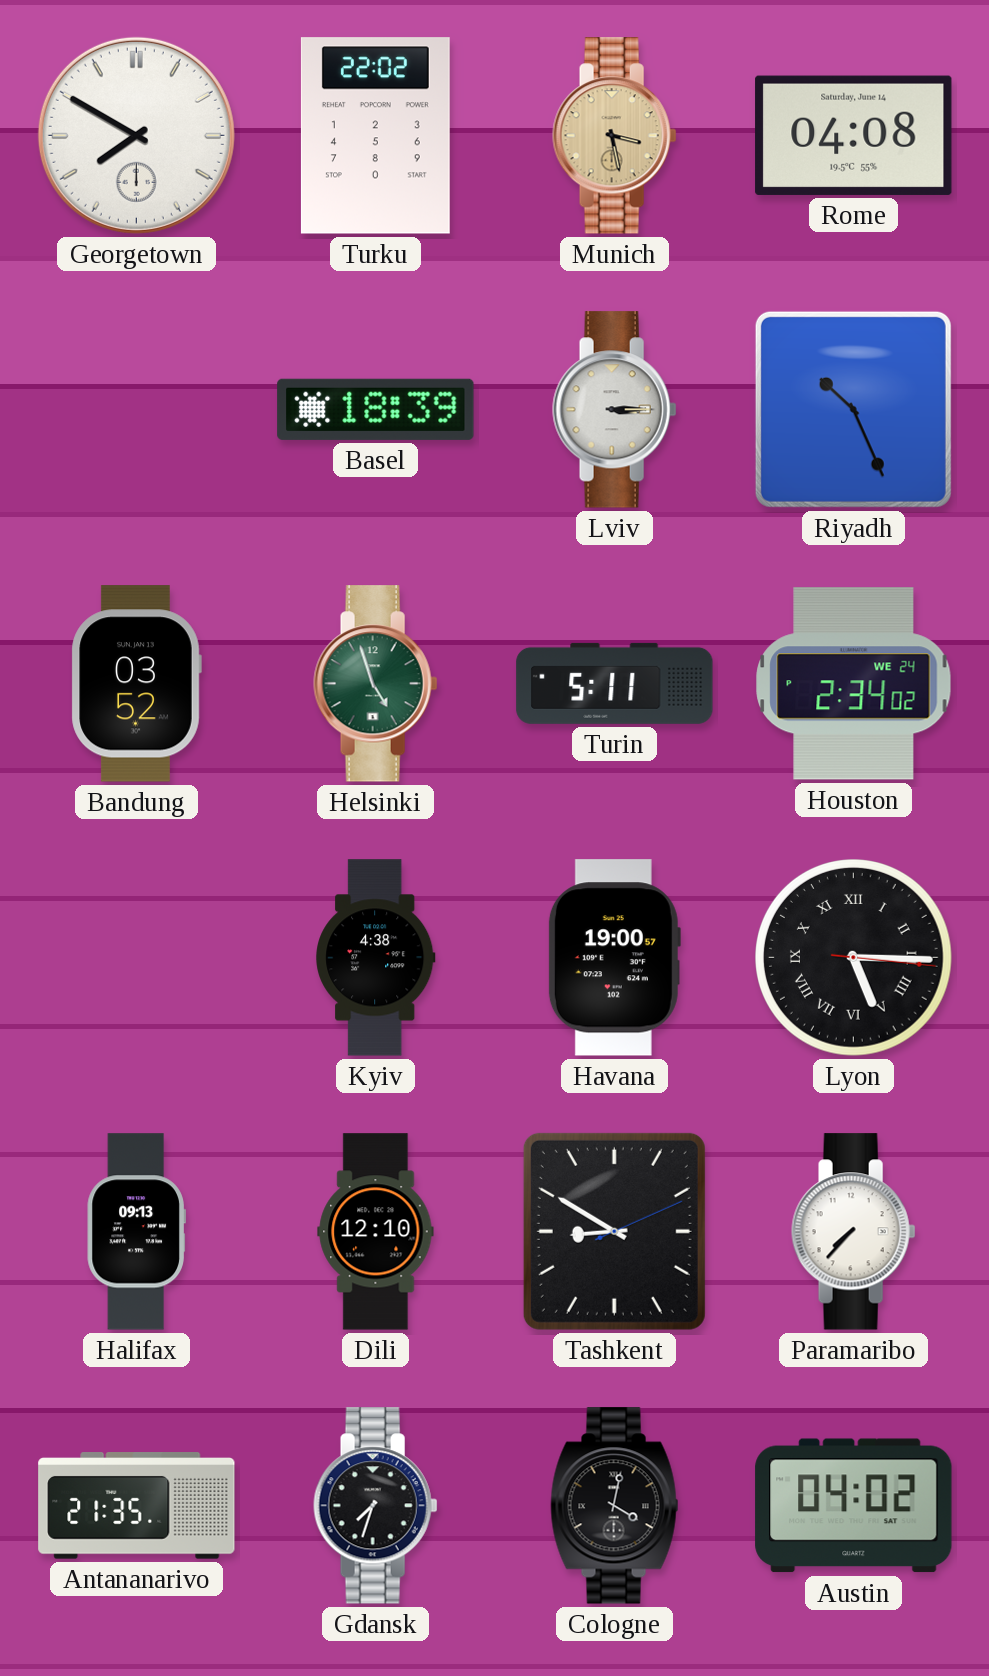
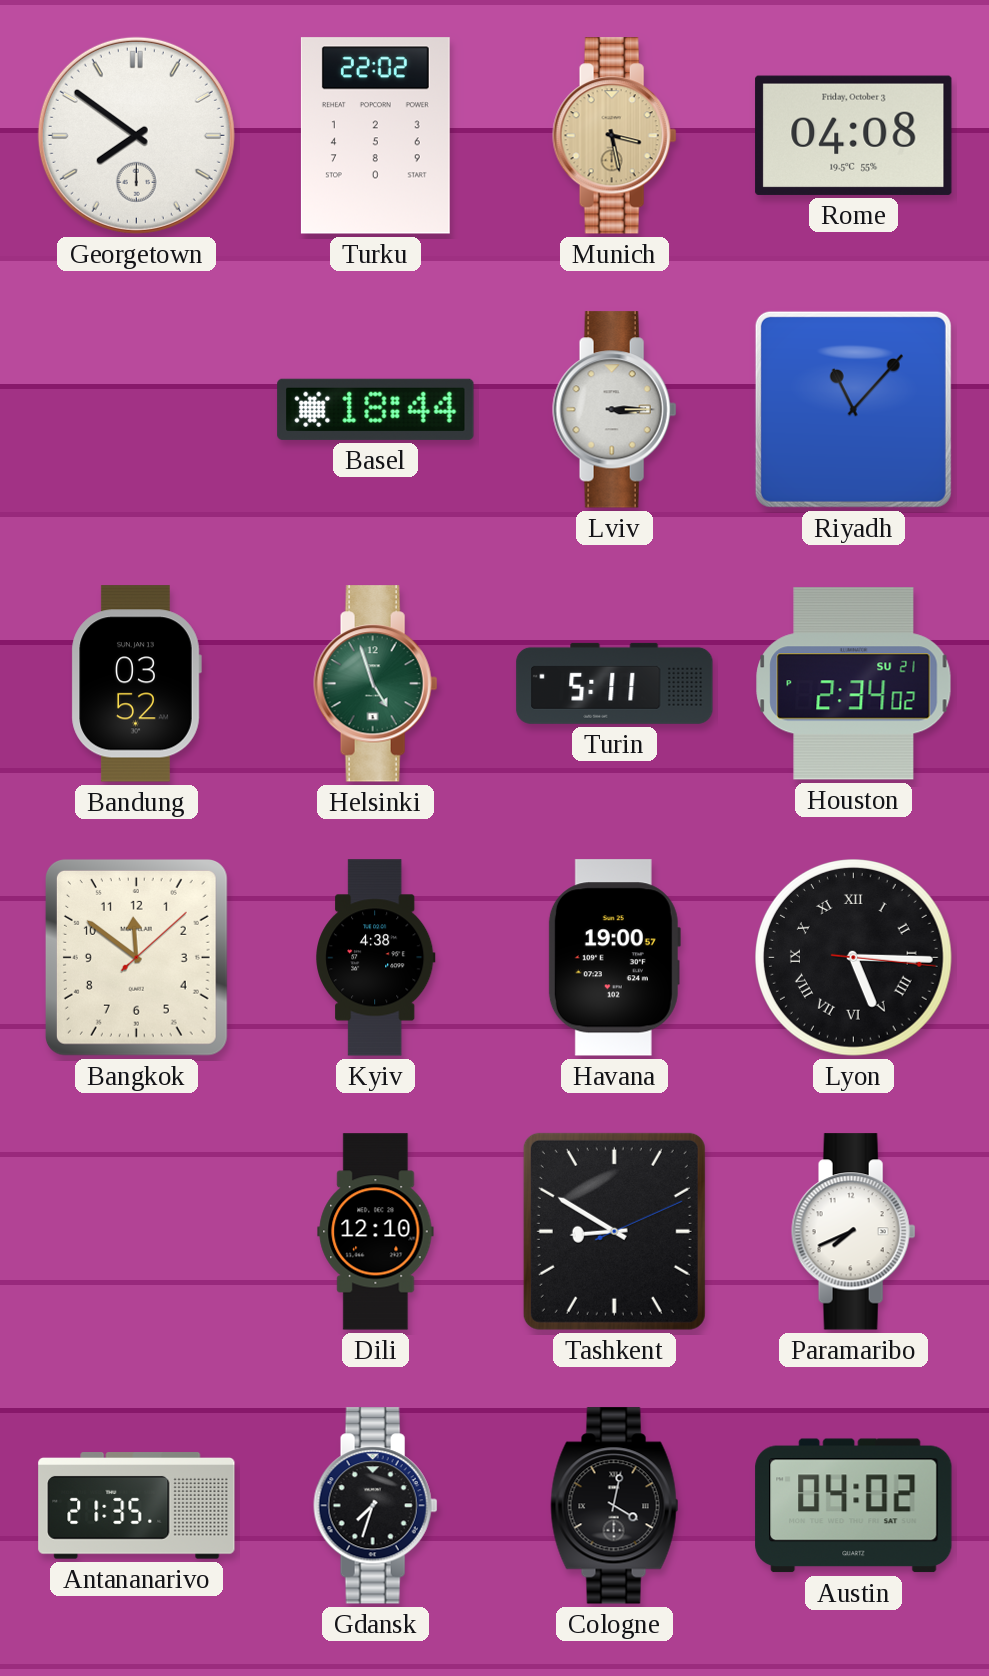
Georgetown: 7:50 -> 7:51
Rome date: Saturday, June 14 -> Friday, October 3
Basel: 18:39 -> 18:44
Riyadh: 10:26 -> 11:07
Houston date: WE 24 -> SU 21
Bangkok: none -> 11:51
Halifax: 09:13 -> none
Paramaribo: 7:37 -> 7:41
